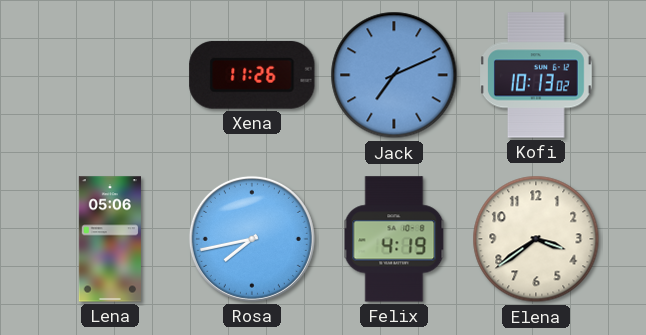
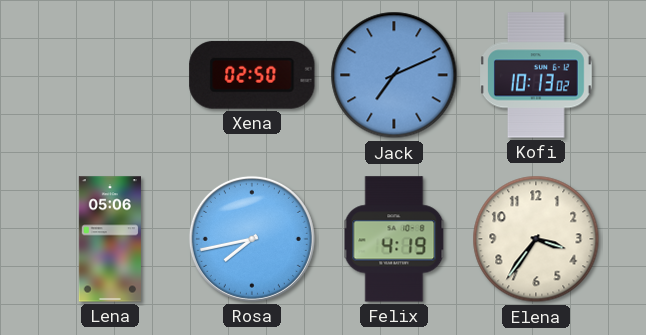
Xena: 11:26 -> 02:50
Elena: 3:39 -> 3:36
